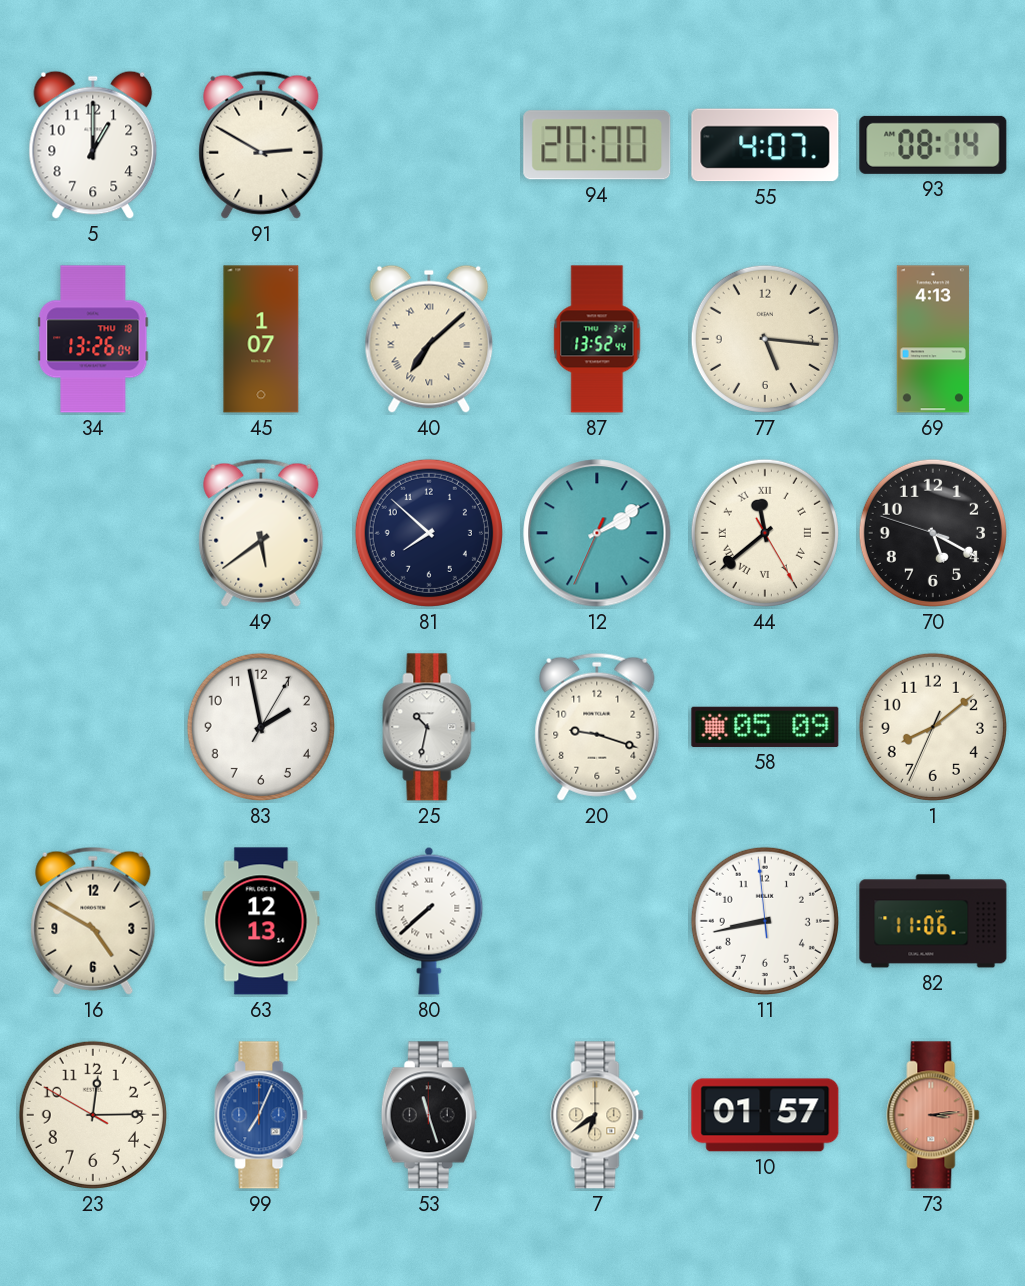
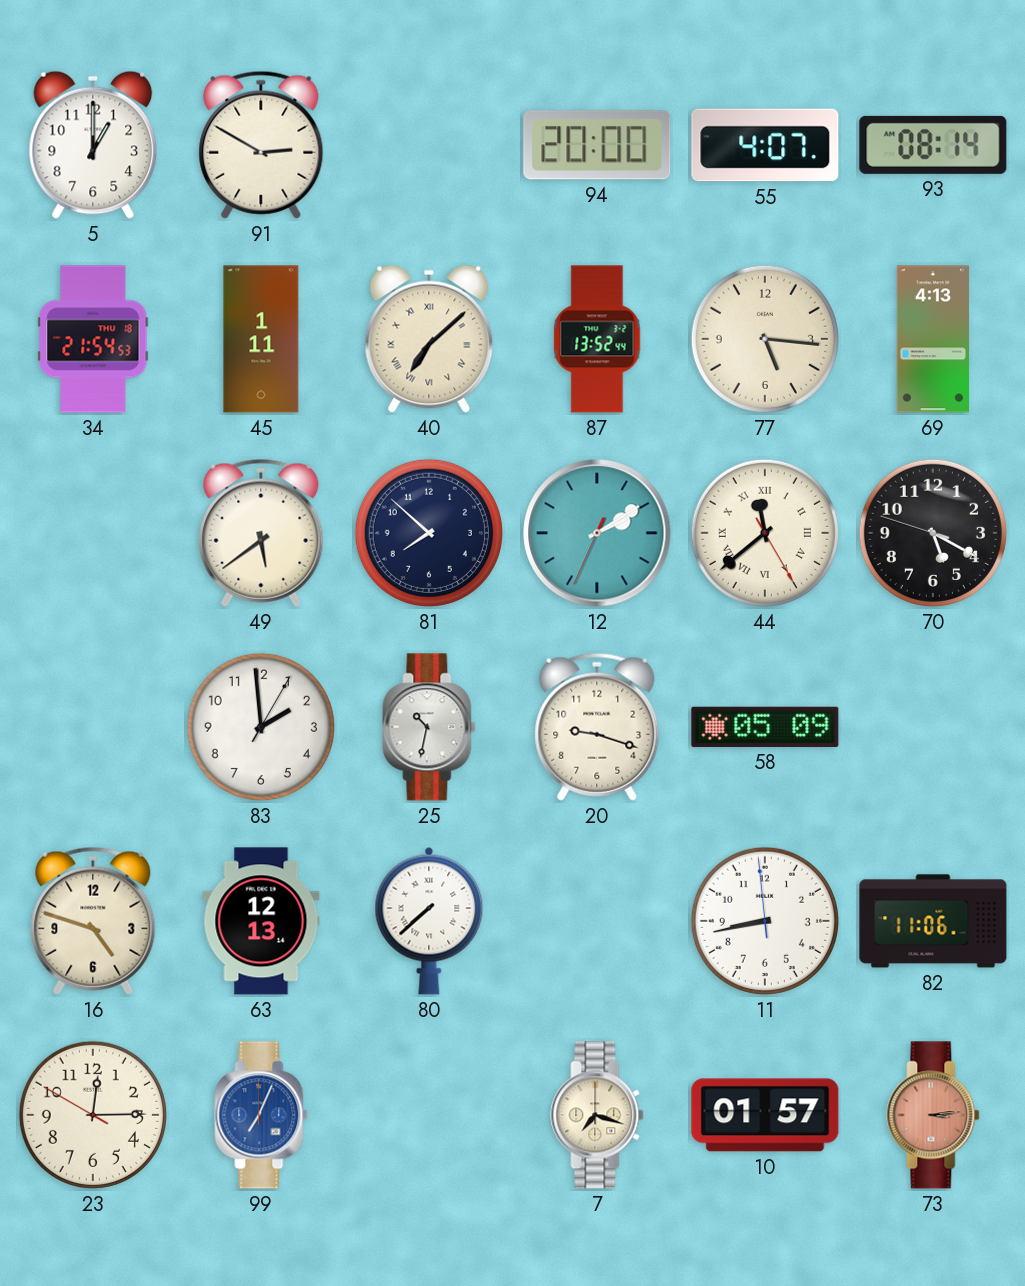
34: 13:26 -> 21:54
45: 1:07 -> 1:11
83: 1:58 -> 1:59
1: 8:08 -> none
16: 4:50 -> 4:48
53: 11:27 -> none
7: 6:39 -> 7:18
